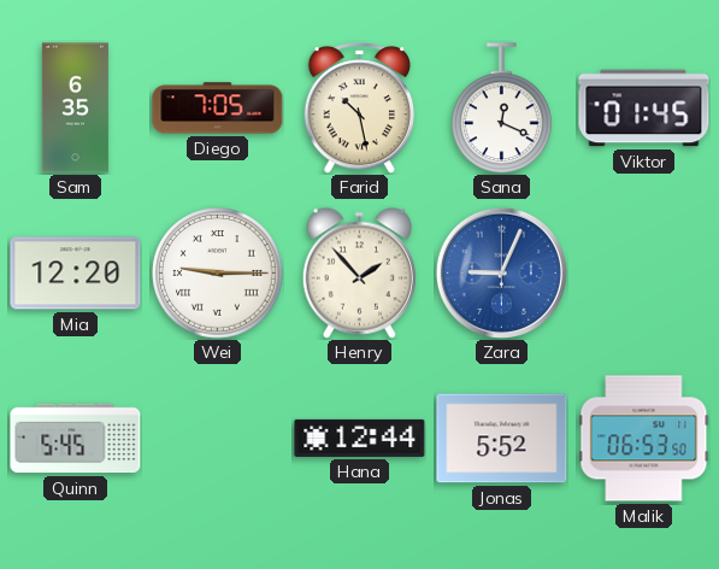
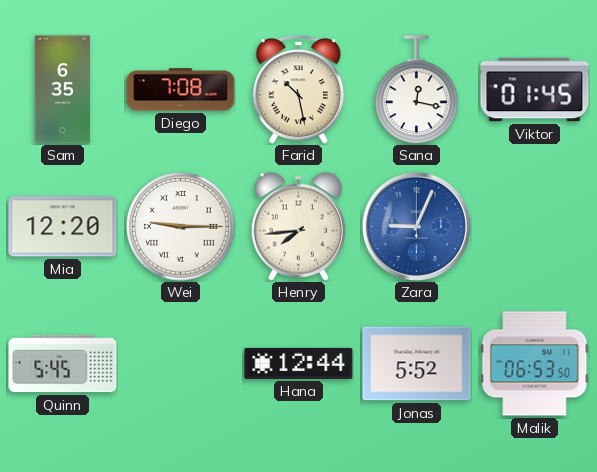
Diego: 7:05 -> 7:08
Sana: 12:19 -> 12:17
Henry: 1:53 -> 7:44
